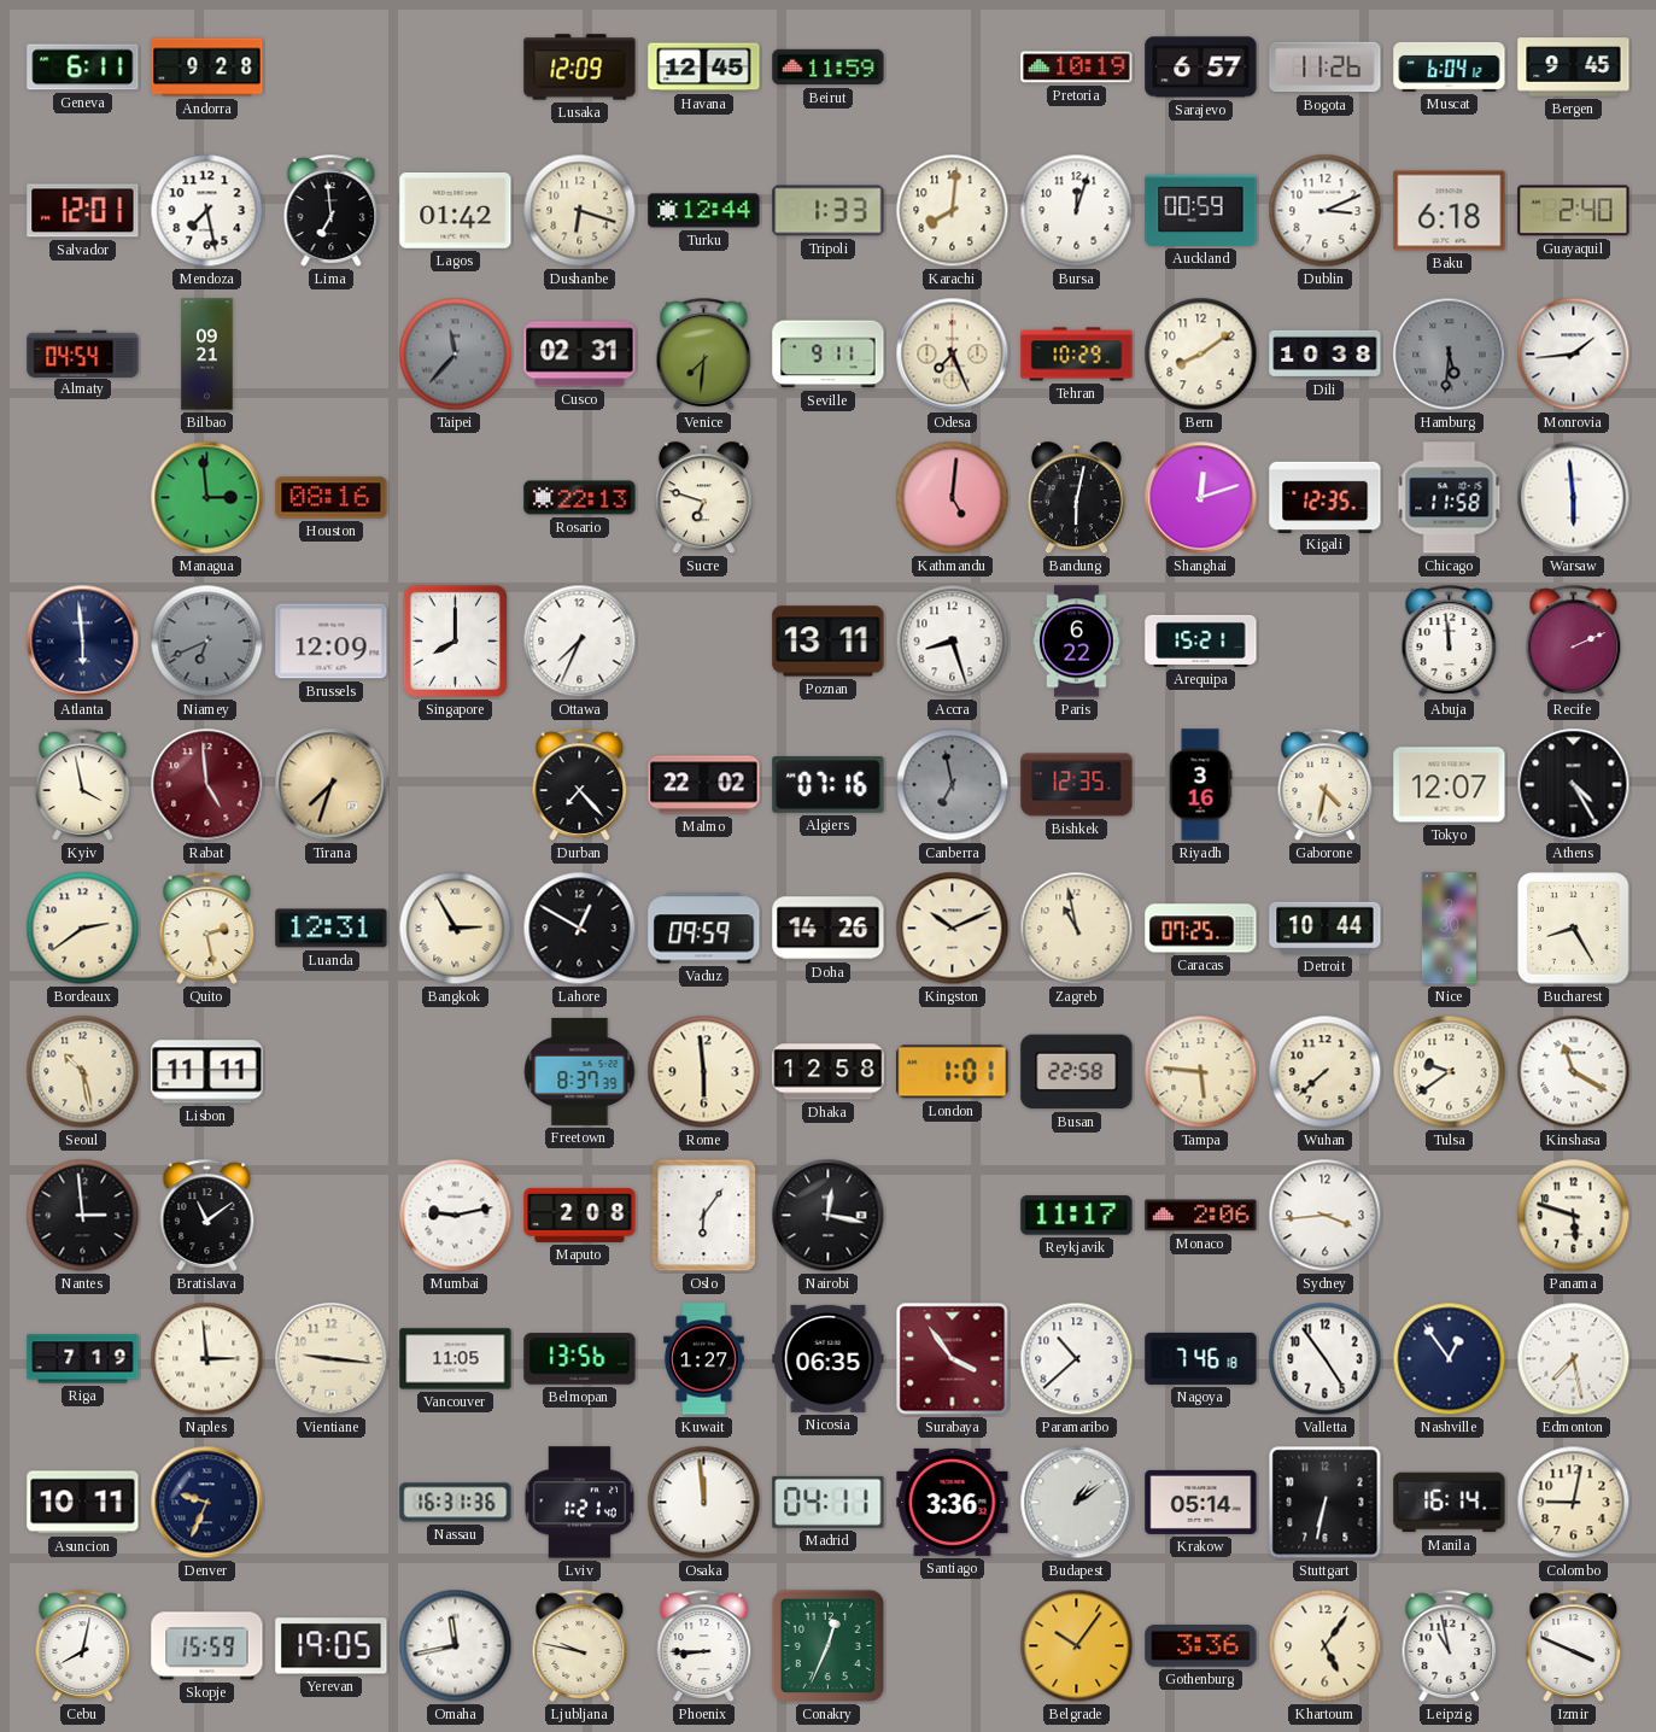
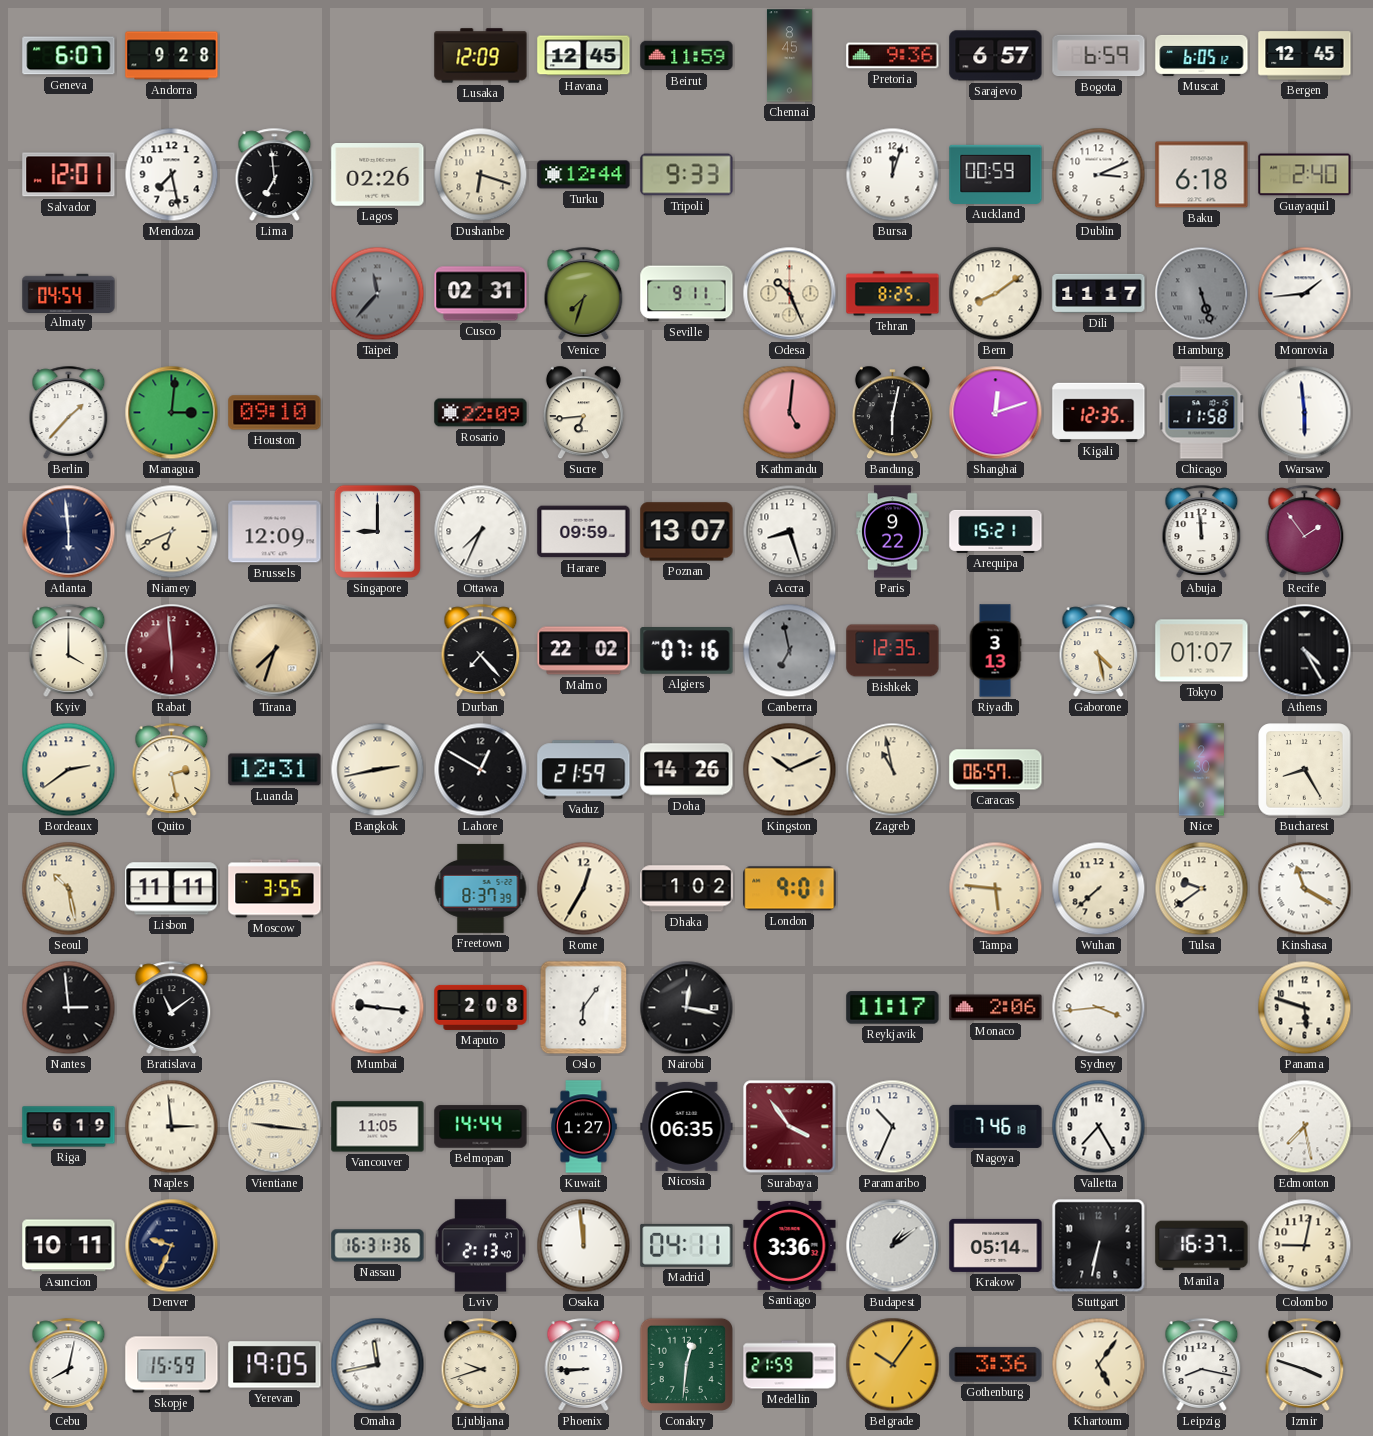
Geneva: 6:11 -> 6:07
Chennai: none -> 8:45
Pretoria: 10:19 -> 9:36
Bogota: 11:26 -> 6:59
Muscat: 6:04 -> 6:05
Bergen: 9:45 -> 12:45
Lagos: 01:42 -> 02:26
Tripoli: 1:33 -> 9:33
Karachi: 8:01 -> none
Bilbao: 09:21 -> none
Venice: 7:31 -> 7:33
Odesa: 7:26 -> 10:26
Tehran: 10:29 -> 8:25
Dili: 10:38 -> 11:17
Hamburg: 5:31 -> 5:27
Berlin: none -> 1:37
Managua: 2:59 -> 3:01
Houston: 08:16 -> 09:10
Rosario: 22:13 -> 22:09
Sucre: 6:48 -> 6:44
Niamey dial: grey -> cream
Singapore: 8:00 -> 9:00
Harare: none -> 09:59
Poznan: 13:11 -> 13:07
Paris: 6:22 -> 9:22
Recife: 2:11 -> 1:54
Kyiv: 3:58 -> 4:00
Rabat: 4:59 -> 5:59
Riyadh: 3:16 -> 3:13
Gaborone: 4:32 -> 4:28
Tokyo: 12:07 -> 01:07
Bangkok: 2:55 -> 2:43
Vaduz: 09:59 -> 21:59
Caracas: 07:25 -> 06:57
Detroit: 10:44 -> none
Moscow: none -> 3:55
Rome: 5:59 -> 12:35
Dhaka: 12:58 -> 1:02
London: 1:01 -> 9:01
Busan: 22:58 -> none
Mumbai: 9:13 -> 9:16
Riga: 7:19 -> 6:19
Belmopan: 13:56 -> 14:44
Paramaribo: 10:38 -> 10:34
Valletta: 4:54 -> 7:25
Nashville: 12:54 -> none
Lviv: 1:21 -> 2:13
Manila: 16:14 -> 16:37
Ljubljana: 9:47 -> 9:42
Conakry: 12:34 -> 12:31
Medellin: none -> 21:59
Leipzig: 10:58 -> 8:17
Izmir: 3:49 -> 3:48
